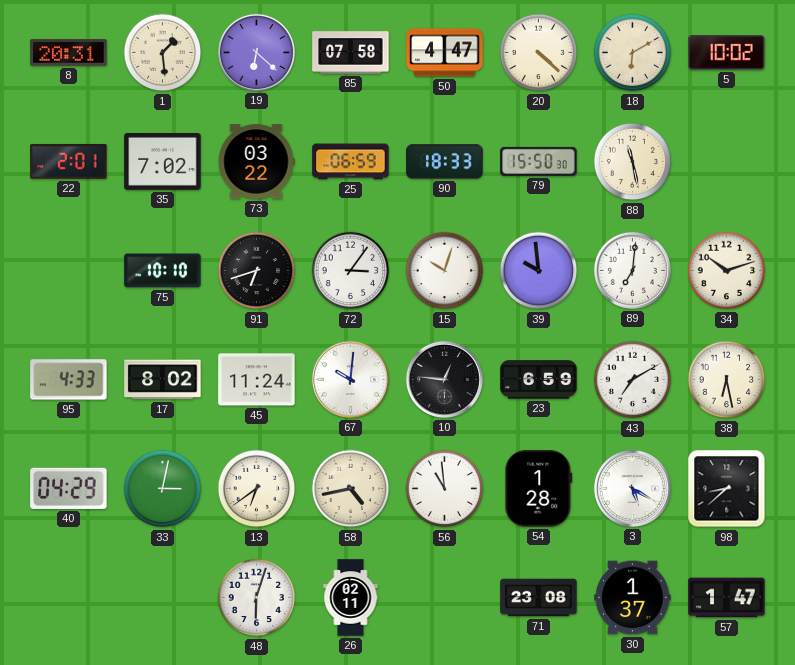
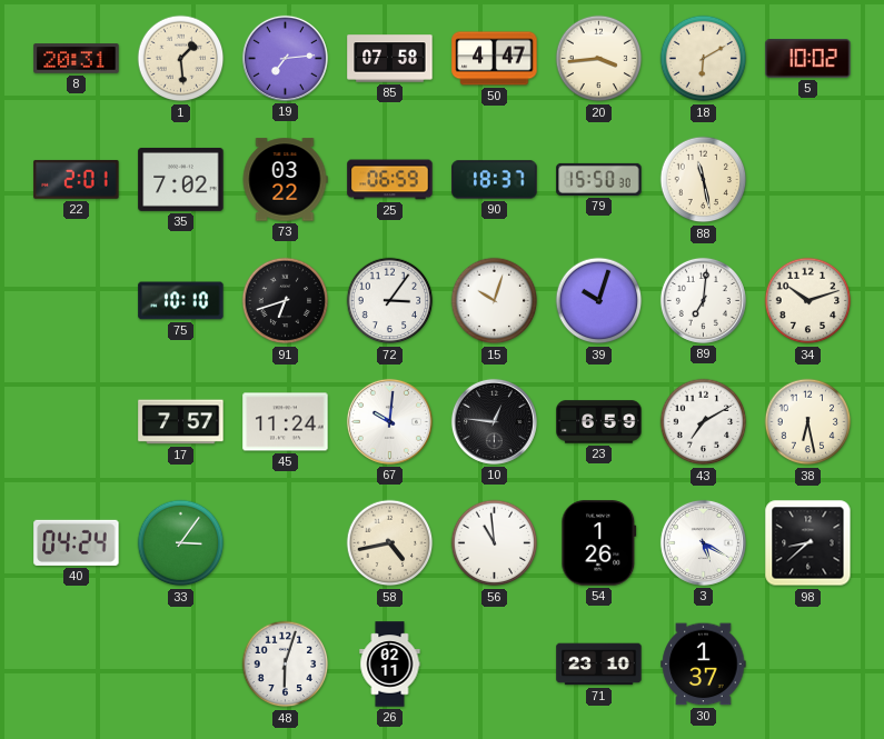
19: 6:22 -> 7:14
20: 4:22 -> 3:44
90: 18:33 -> 18:37
39: 9:59 -> 10:03
95: 4:33 -> none
17: 8:02 -> 7:57
40: 04:29 -> 04:24
33: 3:02 -> 3:06
13: 6:39 -> none
54: 1:28 -> 1:26
71: 23:08 -> 23:10
57: 1:47 -> none
